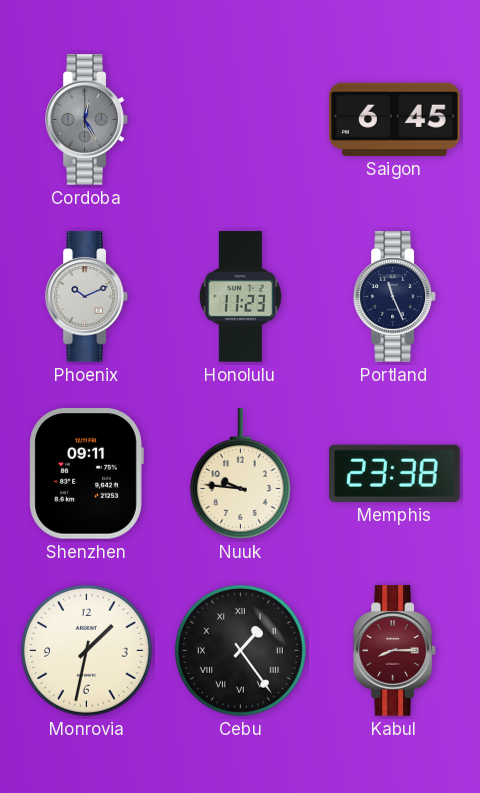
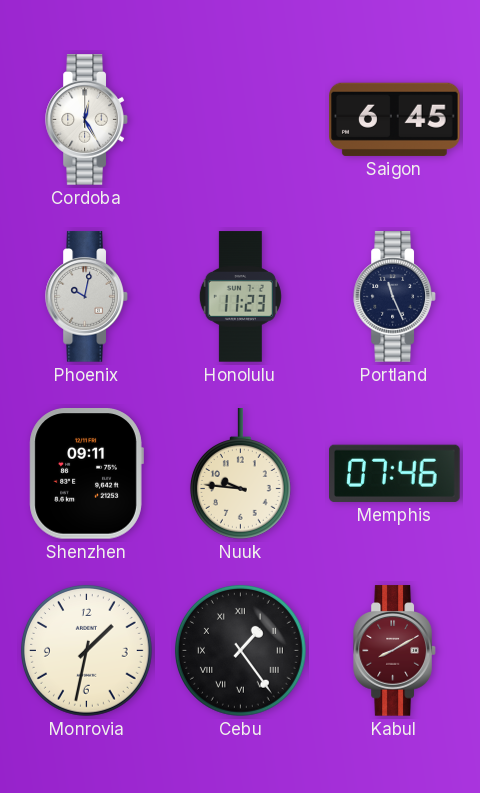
Cordoba dial: grey -> white
Phoenix: 10:11 -> 10:02
Memphis: 23:38 -> 07:46
Kabul: 8:15 -> 8:10
